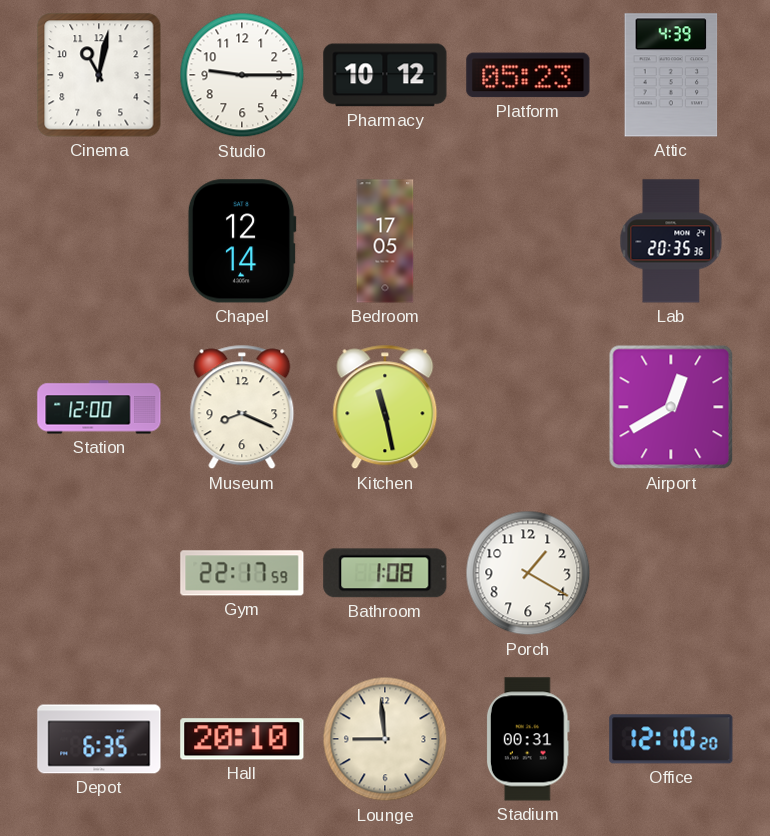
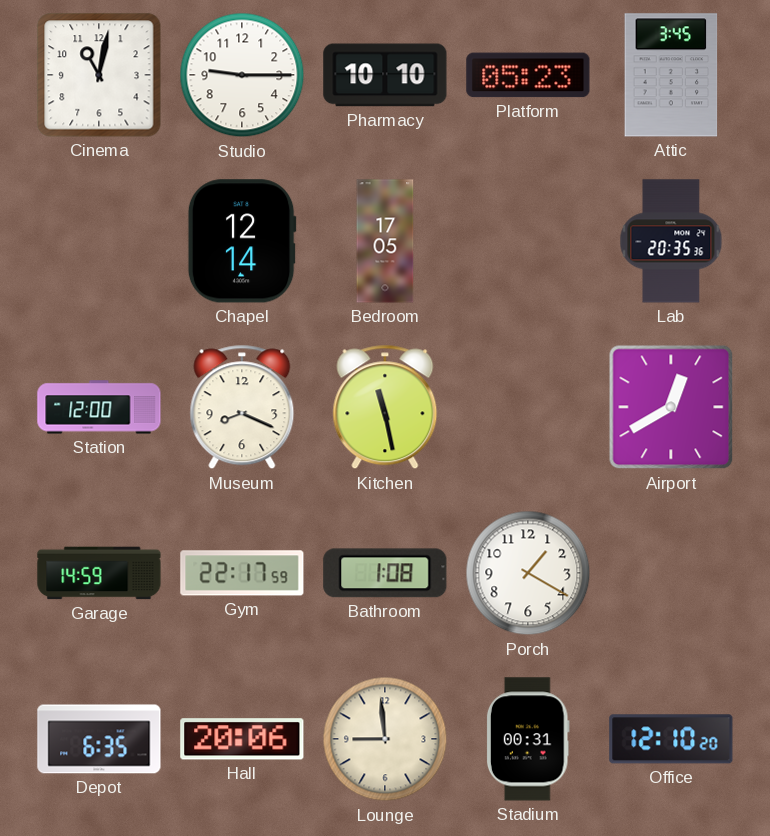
Pharmacy: 10:12 -> 10:10
Attic: 4:39 -> 3:45
Garage: none -> 14:59
Hall: 20:10 -> 20:06
